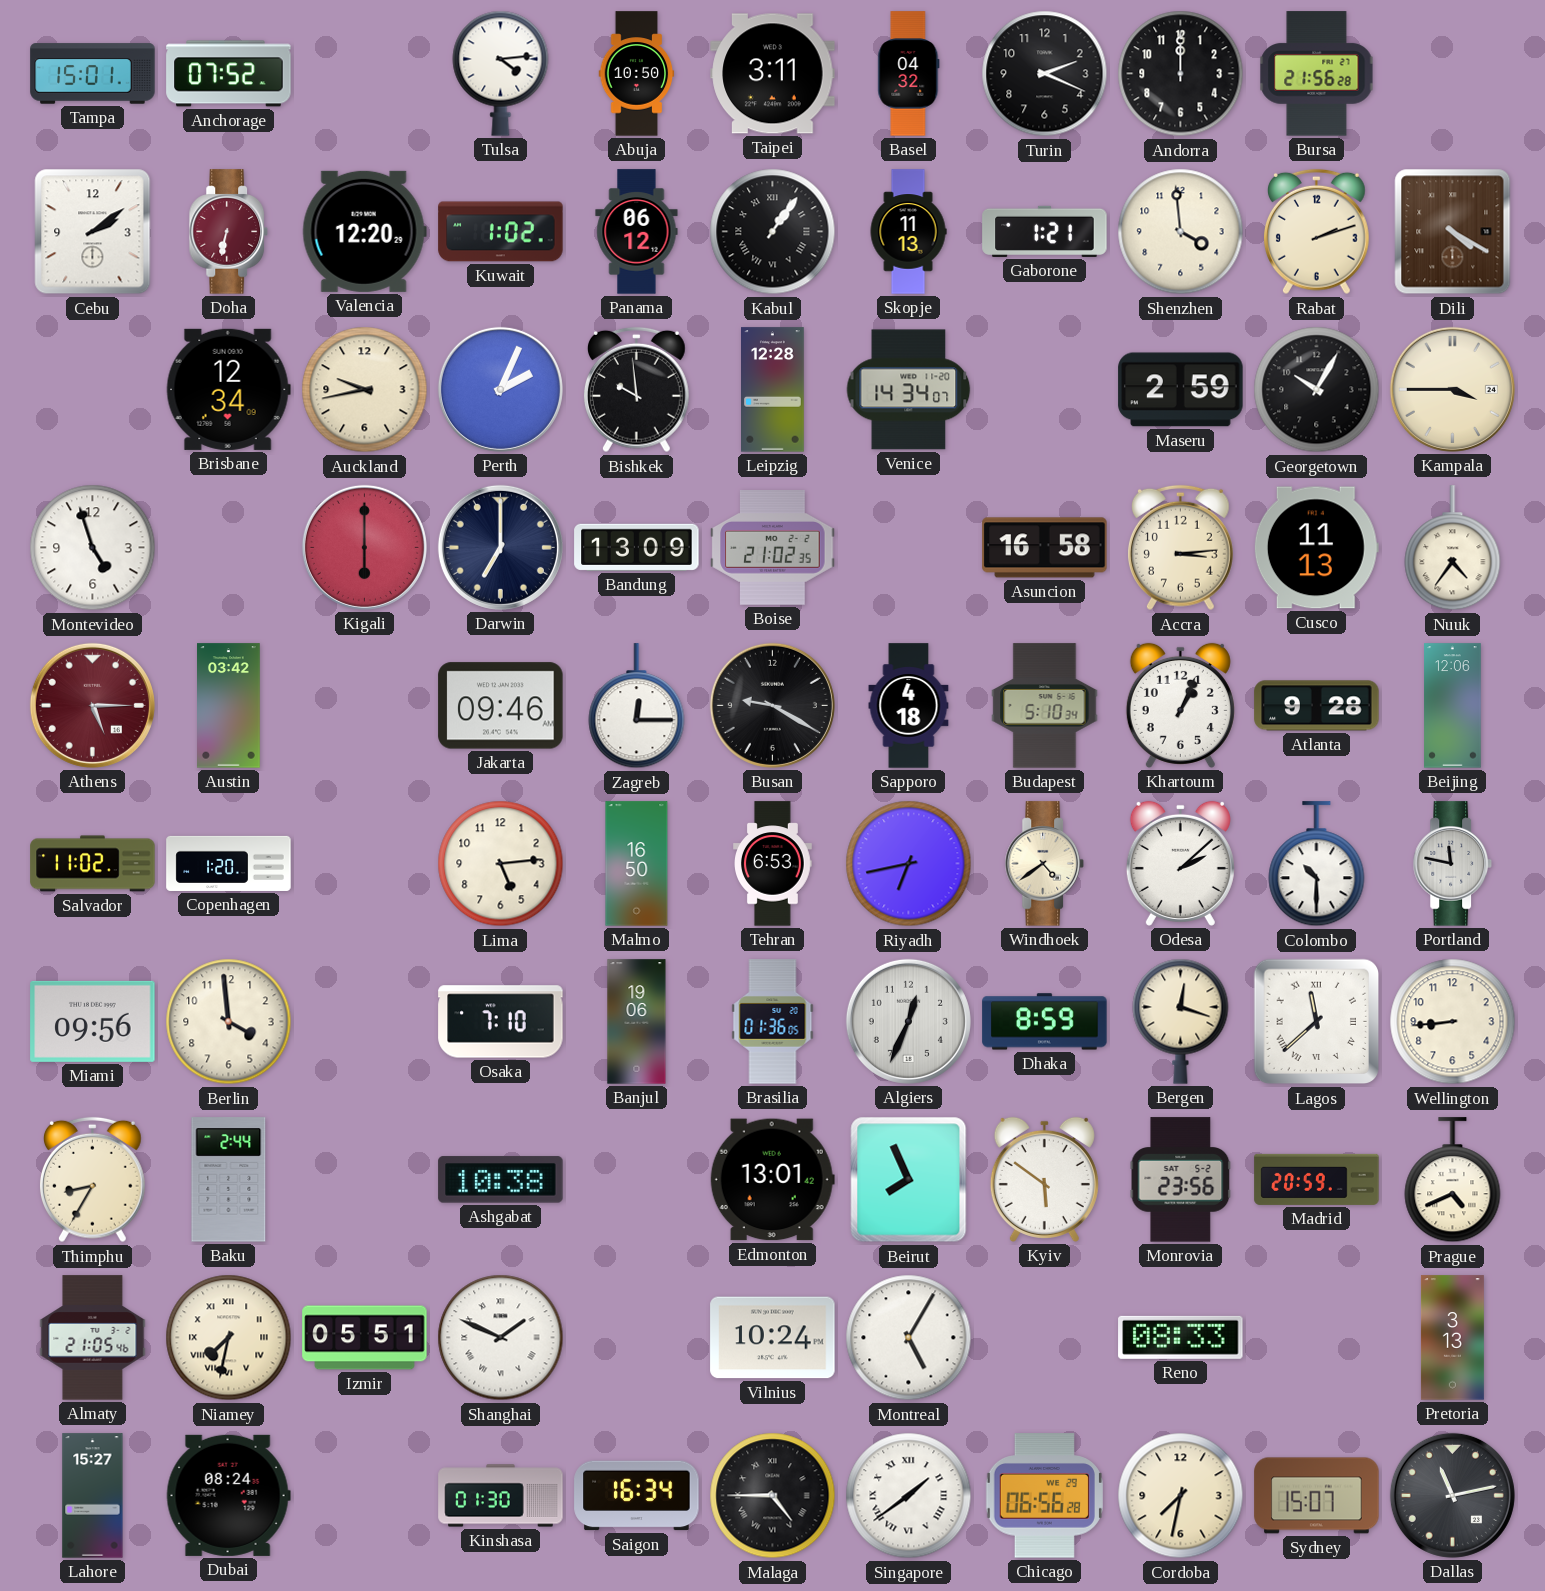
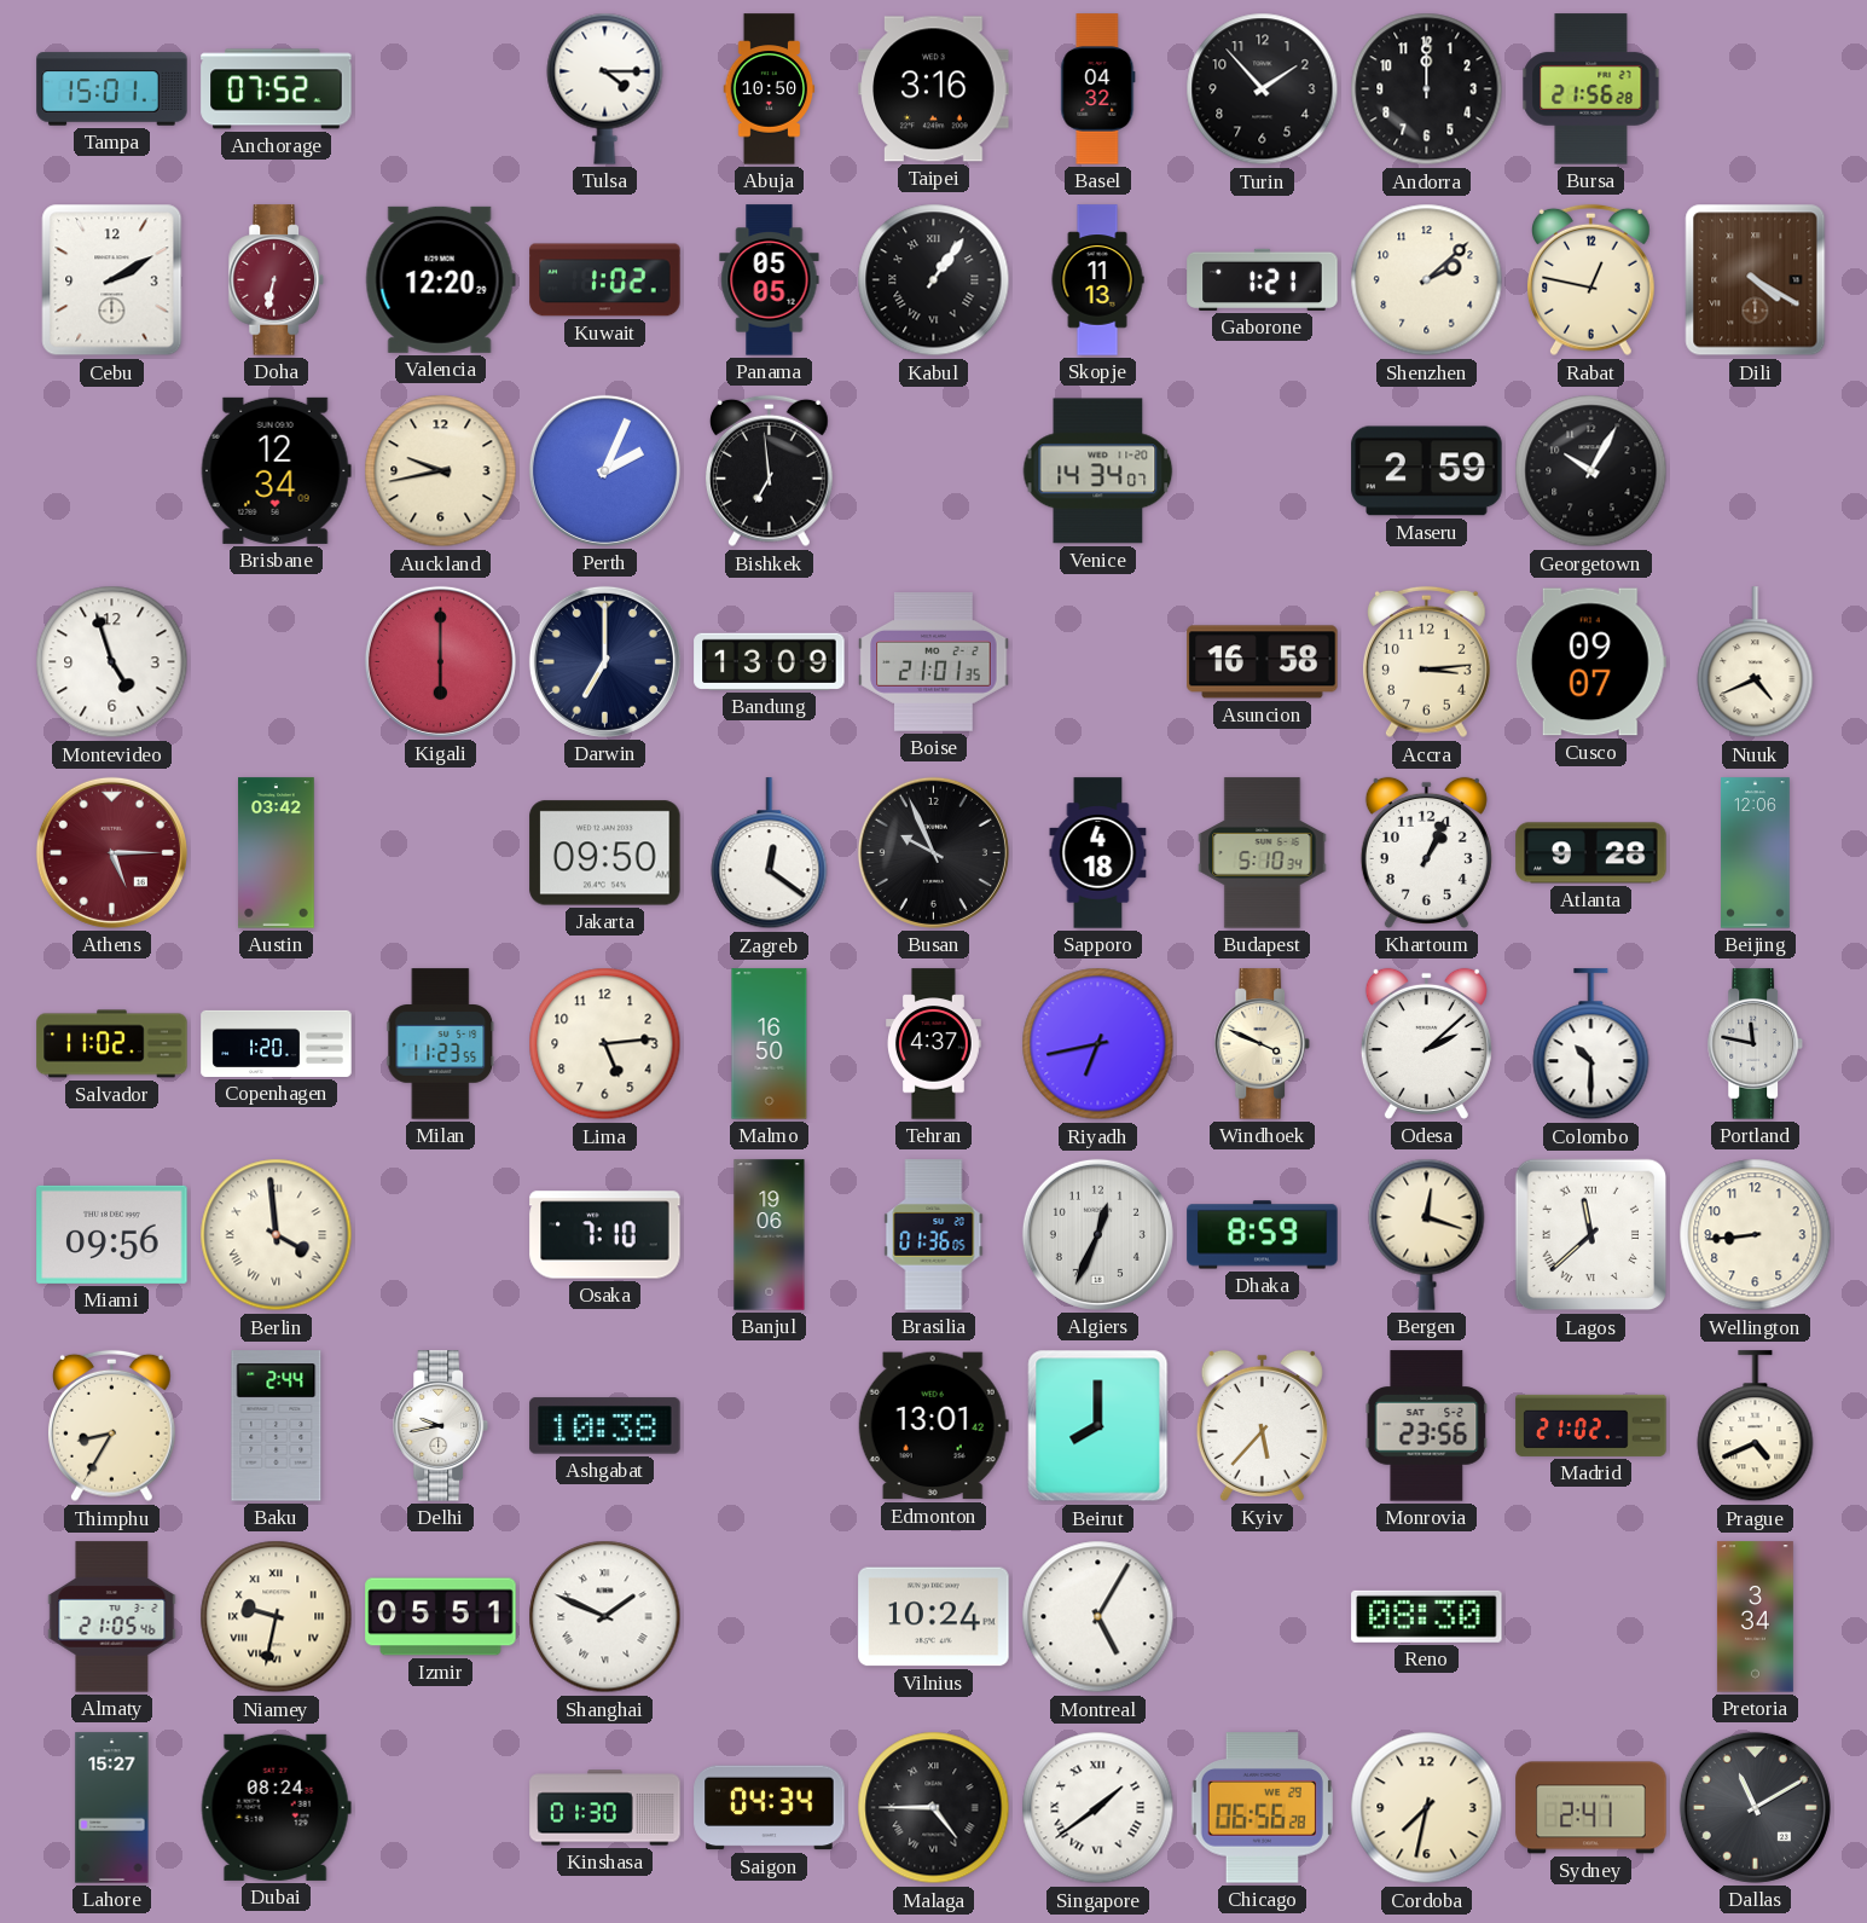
Tulsa: 4:14 -> 4:15
Taipei: 3:11 -> 3:16
Turin: 2:19 -> 1:53
Cebu: 2:09 -> 2:10
Panama: 06:12 -> 05:05
Shenzhen: 3:59 -> 2:08
Rabat: 2:12 -> 12:47
Bishkek: 9:59 -> 6:59
Leipzig: 12:28 -> none
Kampala: 3:45 -> none
Boise: 21:02 -> 21:01
Cusco: 11:13 -> 09:07
Nuuk: 4:36 -> 4:41
Jakarta: 09:46 -> 09:50
Zagreb: 12:15 -> 12:21
Busan: 9:20 -> 9:56
Milan: none -> 11:23
Tehran: 6:53 -> 4:37
Windhoek: 4:39 -> 3:49
Berlin numerals: Arabic -> Roman
Delhi: none -> 9:43
Beirut: 7:56 -> 8:00
Kyiv: 5:51 -> 5:37
Madrid: 20:59 -> 21:02
Niamey: 7:32 -> 9:32
Reno: 08:33 -> 08:30
Pretoria: 3:13 -> 3:34
Saigon: 16:34 -> 04:34
Sydney: 15:07 -> 2:41
Dallas: 11:13 -> 11:10
